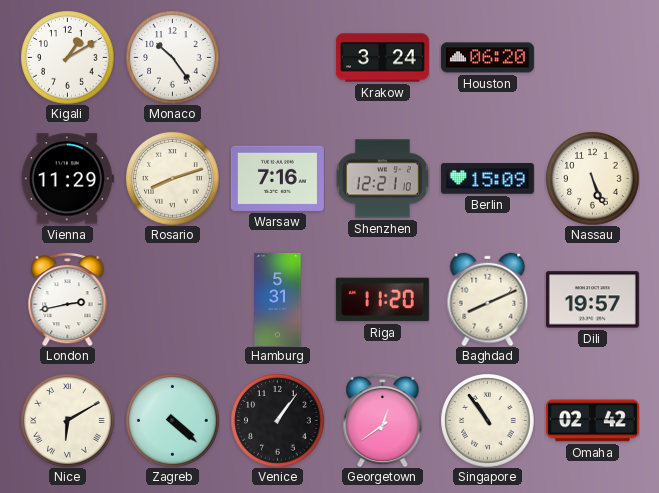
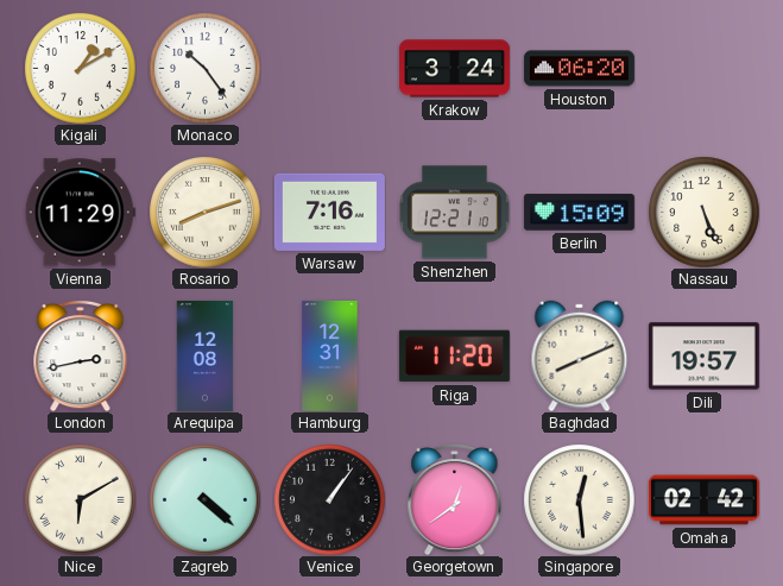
Arequipa: none -> 12:08
Hamburg: 5:31 -> 12:31
Singapore: 10:54 -> 12:29
